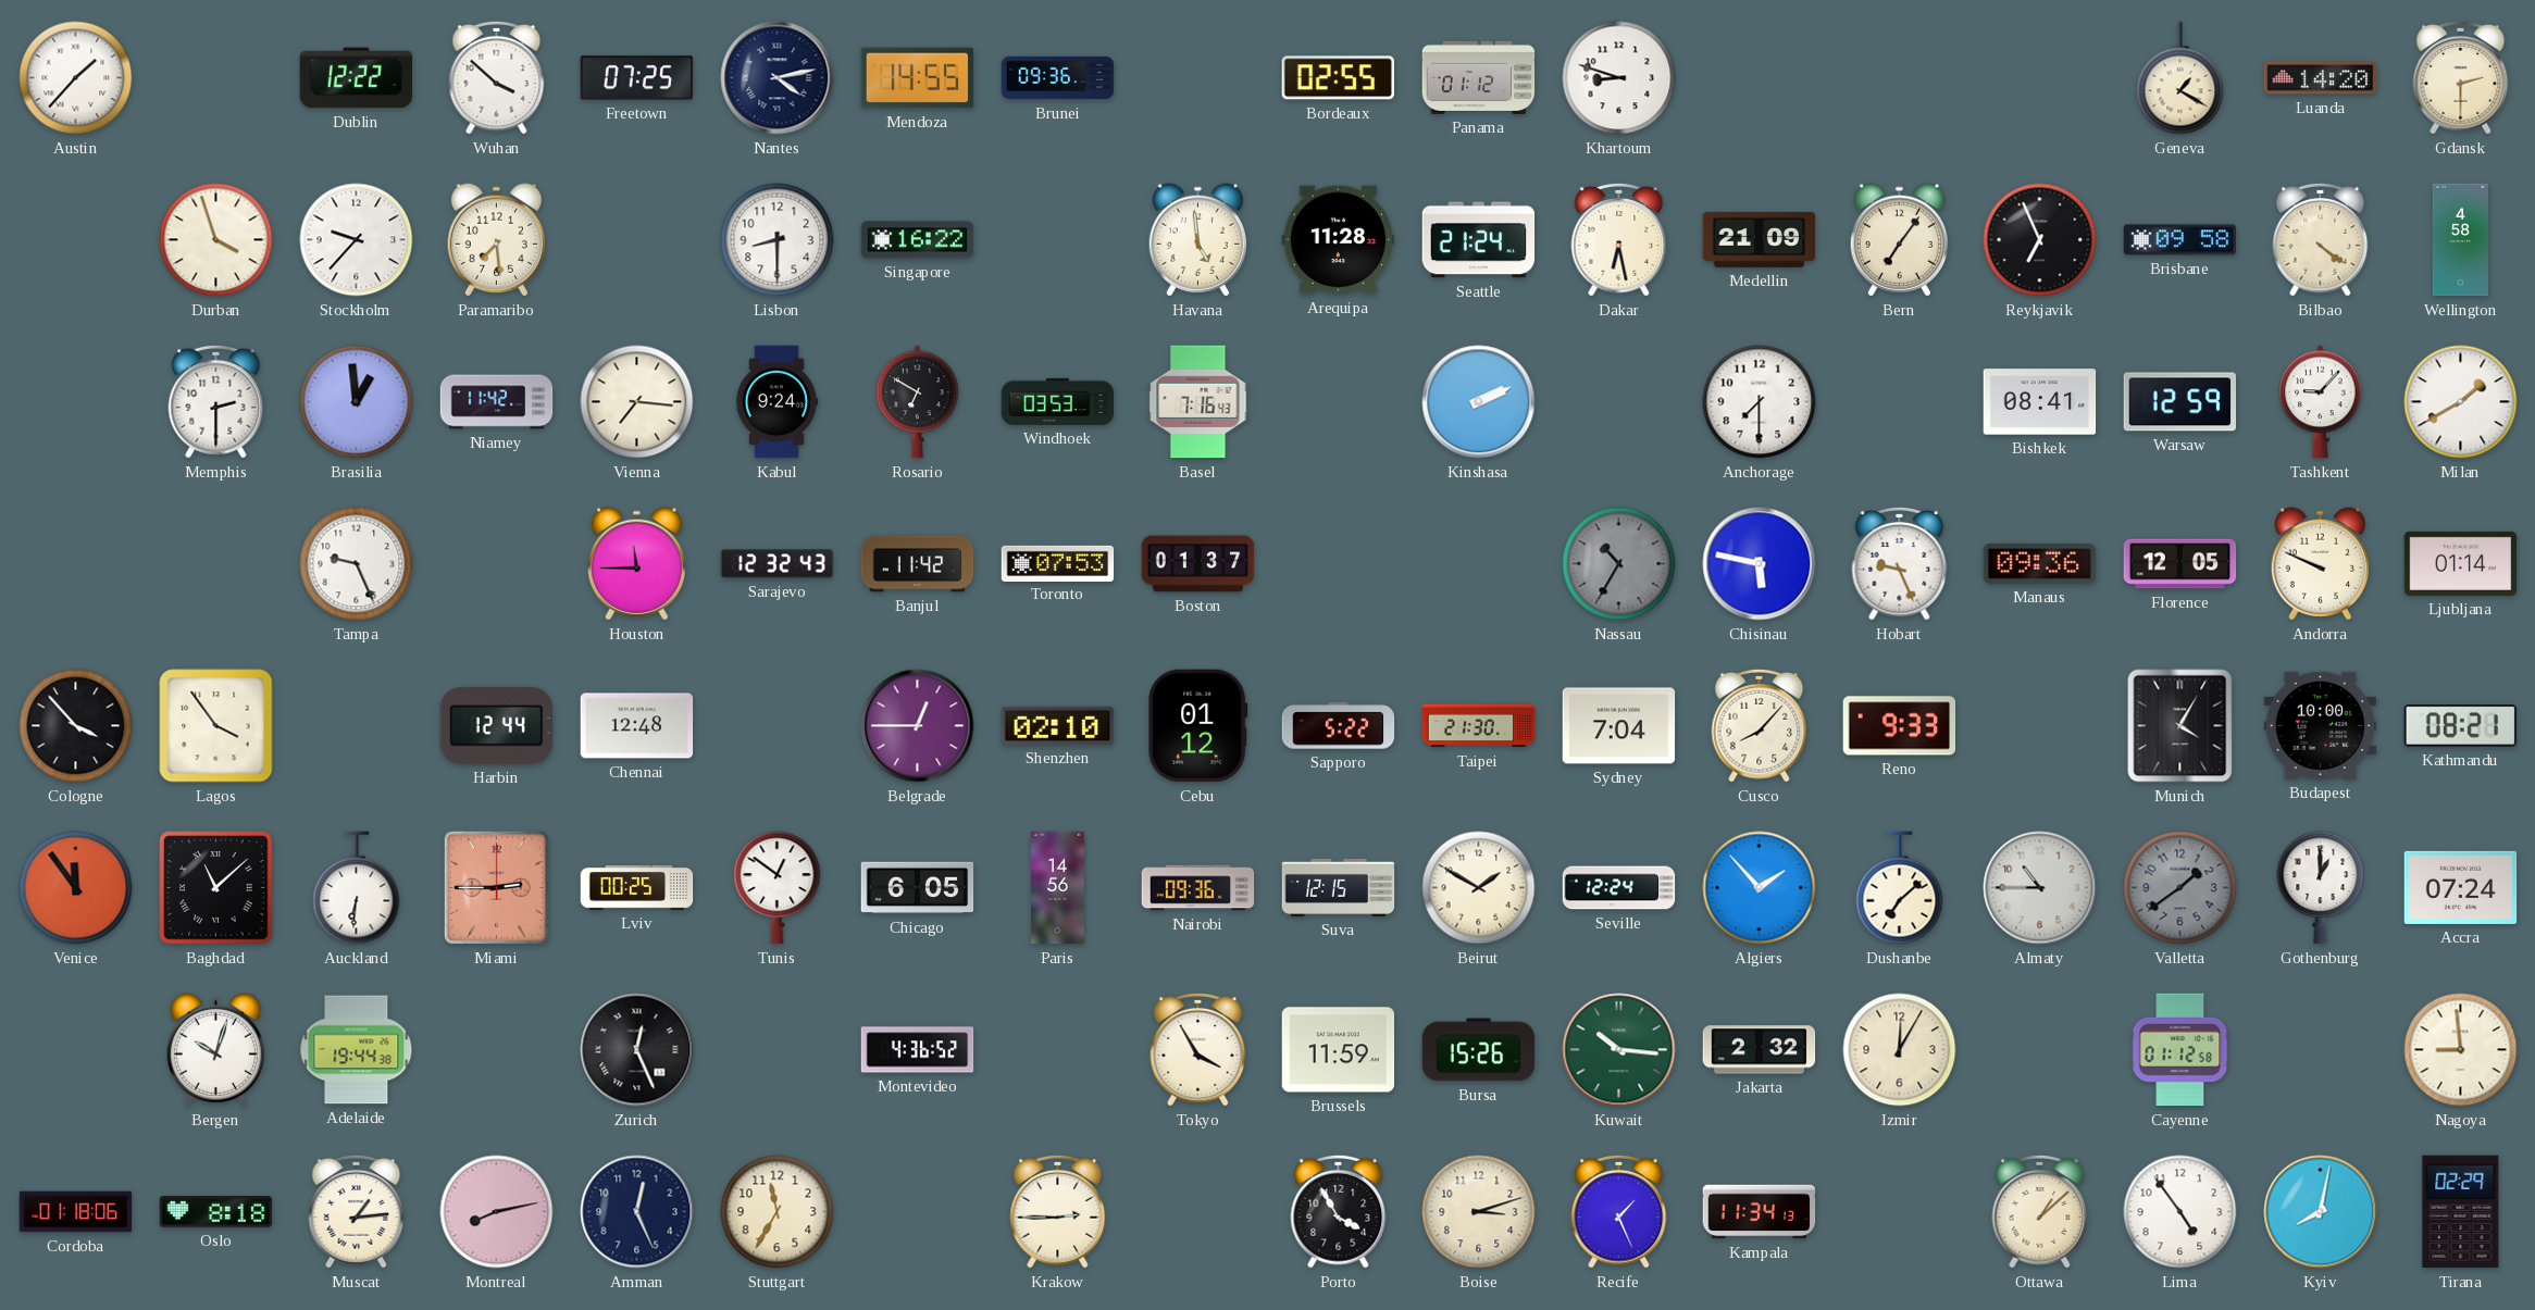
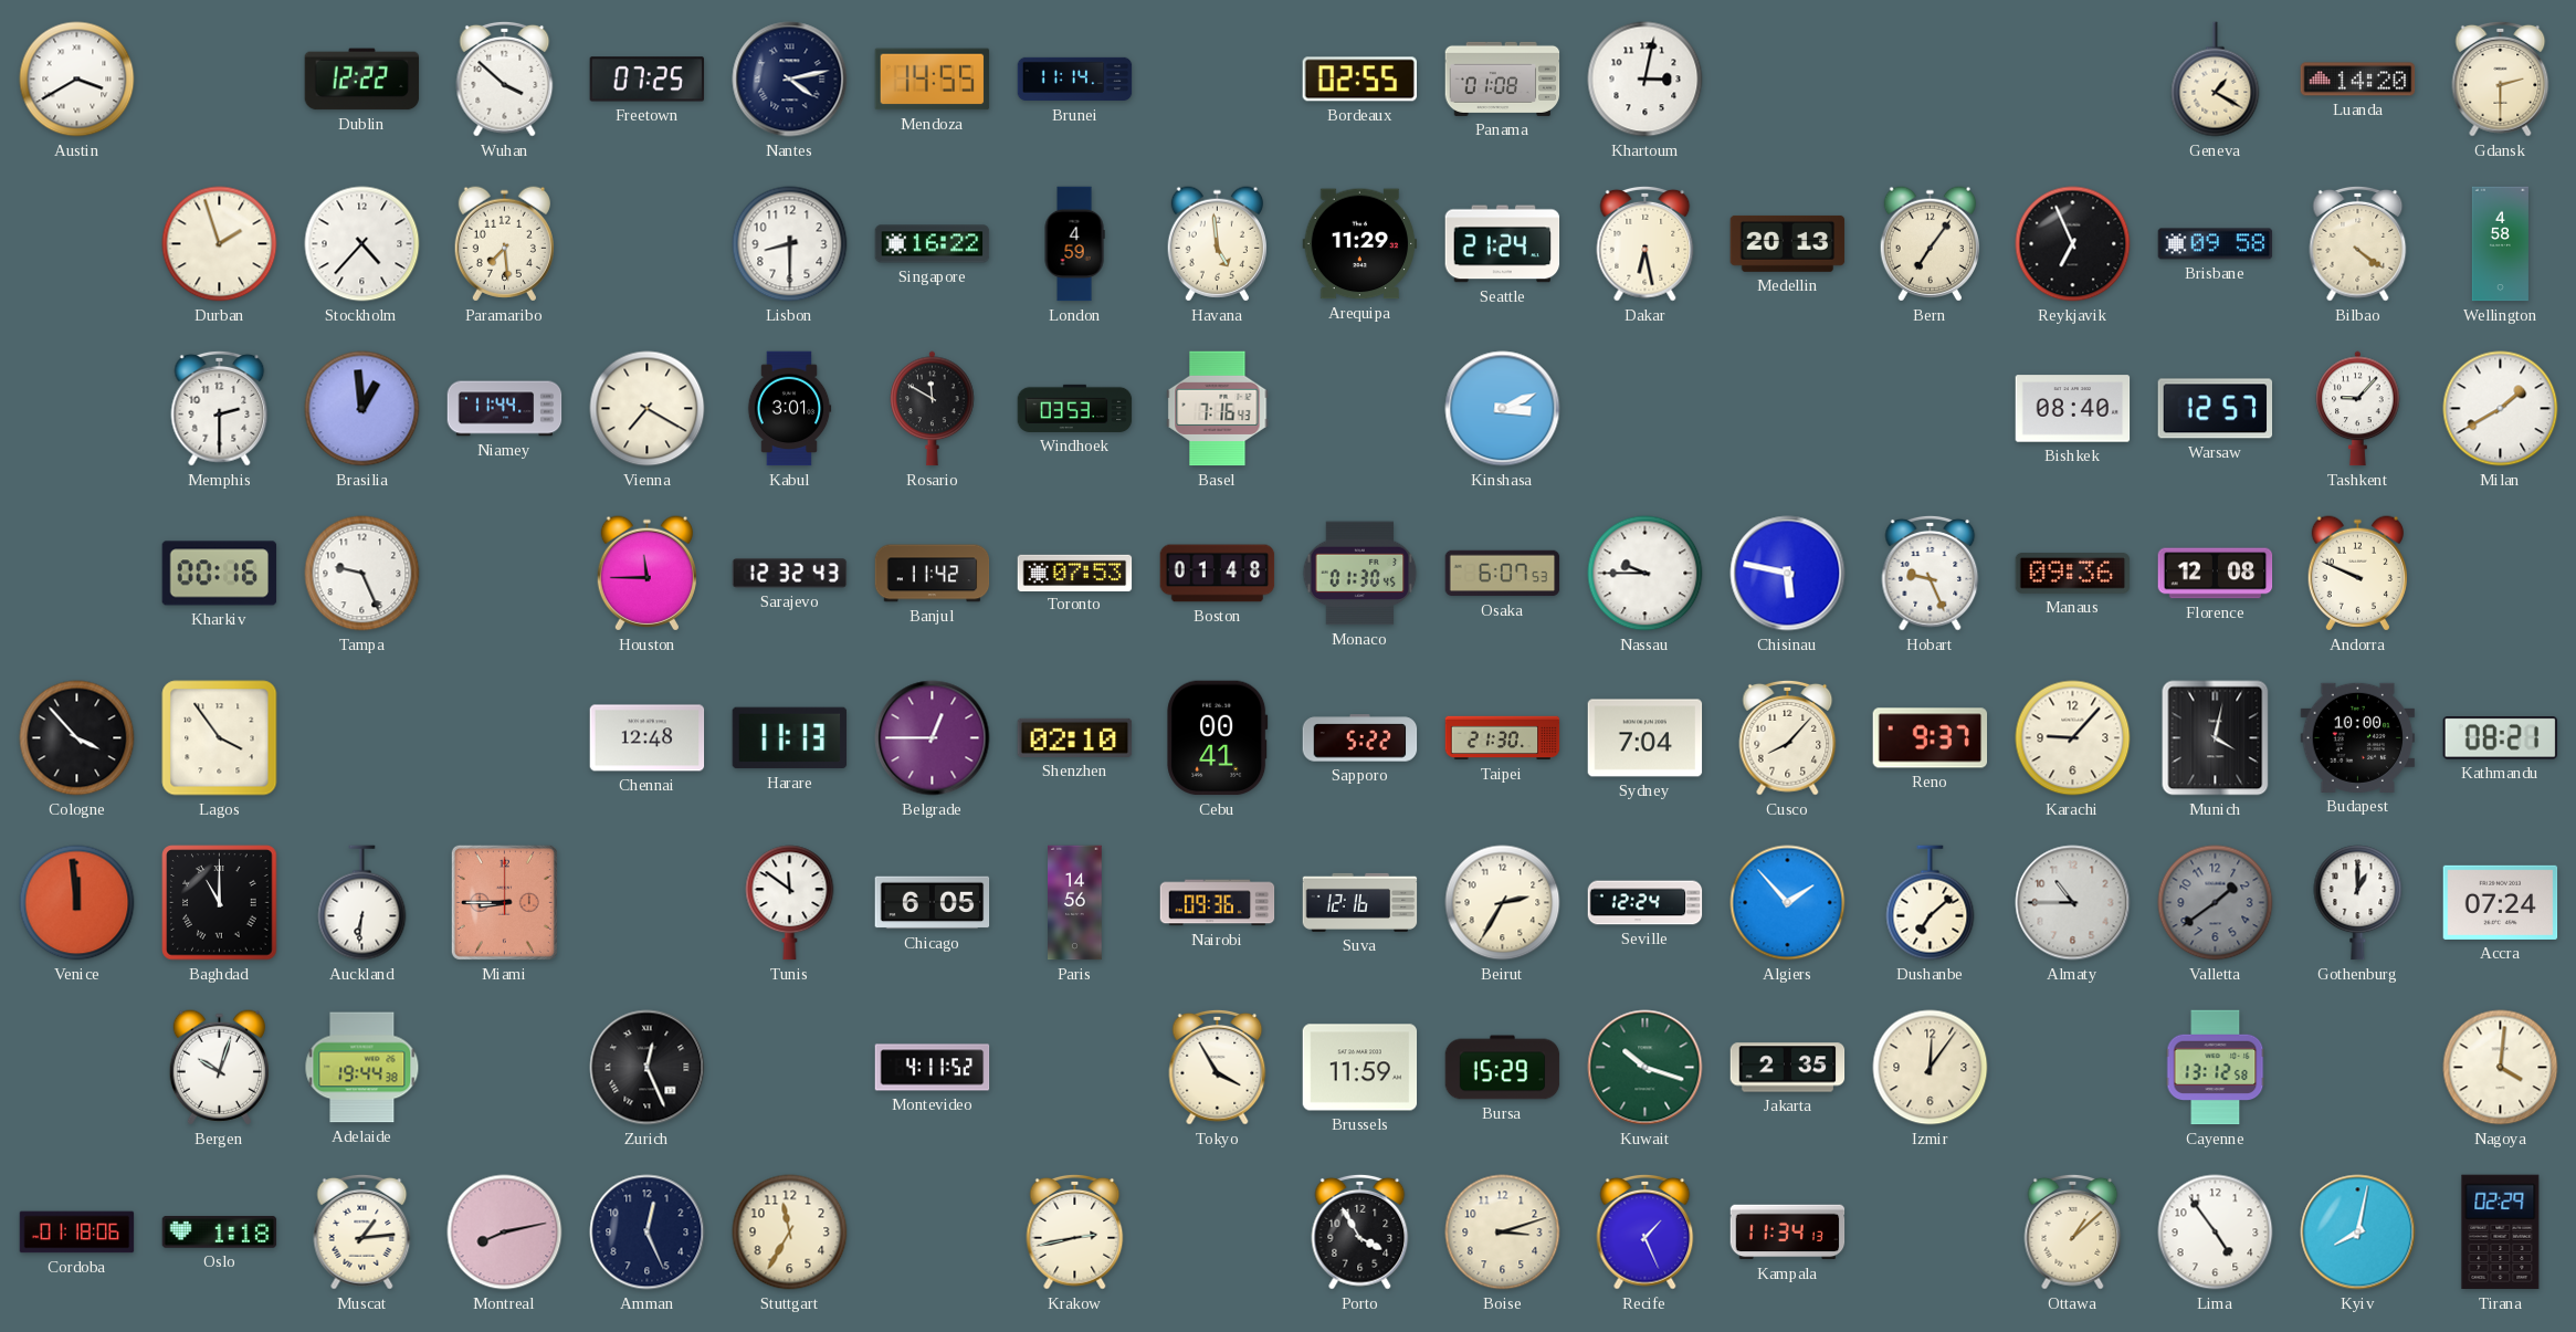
Austin: 1:37 -> 3:40
Brunei: 09:36 -> 11:14
Panama: 01:12 -> 01:08
Khartoum: 8:48 -> 3:02
Durban: 3:57 -> 1:57
Stockholm: 9:37 -> 4:37
London: none -> 4:59
Arequipa: 11:28 -> 11:29
Medellin: 21:09 -> 20:13
Niamey: 11:42 -> 11:44
Vienna: 7:16 -> 7:20
Kabul: 9:24 -> 3:01
Rosario: 6:50 -> 11:50
Kinshasa: 2:11 -> 3:11
Anchorage: 7:30 -> none
Bishkek: 08:41 -> 08:40
Warsaw: 12:59 -> 12:57
Kharkiv: none -> 00:16
Boston: 01:37 -> 01:48
Monaco: none -> 01:30
Osaka: none -> 6:07
Nassau: 10:35 -> 9:45
Nassau dial: grey -> white
Florence: 12:05 -> 12:08
Ljubljana: 01:14 -> none
Harbin: 12:44 -> none
Harare: none -> 11:13
Cebu: 01:12 -> 00:41
Reno: 9:33 -> 9:37
Karachi: none -> 9:07
Munich: 4:05 -> 4:02
Venice: 11:54 -> 11:59
Baghdad: 11:08 -> 11:00
Miami: 2:45 -> 8:45
Lviv: 00:25 -> none
Tunis: 12:51 -> 11:51
Suva: 12:15 -> 12:16
Beirut: 1:50 -> 2:35
Montevideo: 4:36 -> 4:11
Bursa: 15:26 -> 15:29
Kuwait: 10:16 -> 10:18
Jakarta: 2:32 -> 2:35
Izmir: 12:05 -> 12:06
Cayenne: 01:12 -> 13:12
Nagoya: 8:59 -> 4:01
Oslo: 8:18 -> 1:18
Krakow: 2:45 -> 2:43
